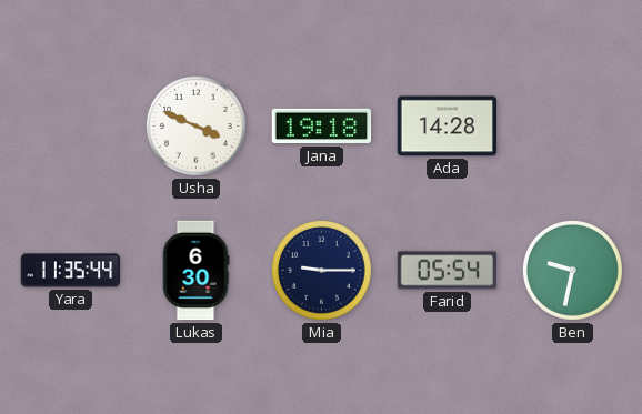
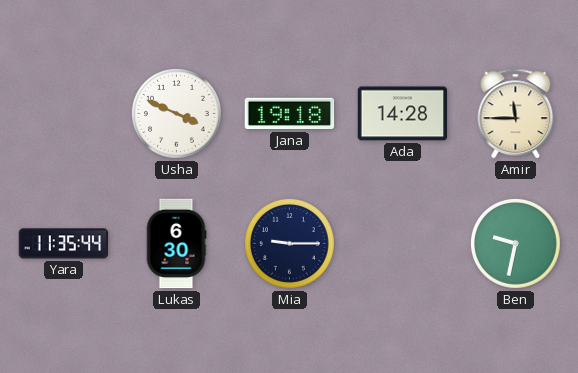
Amir: none -> 11:45
Farid: 05:54 -> none
